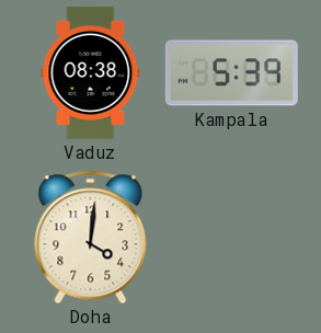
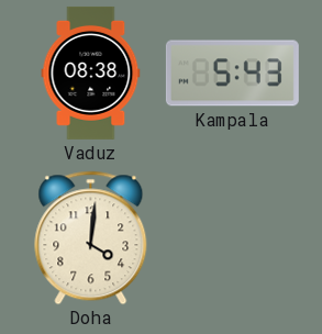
Kampala: 5:39 -> 5:43
